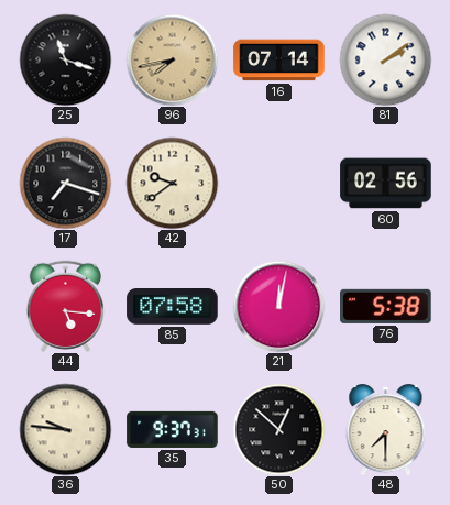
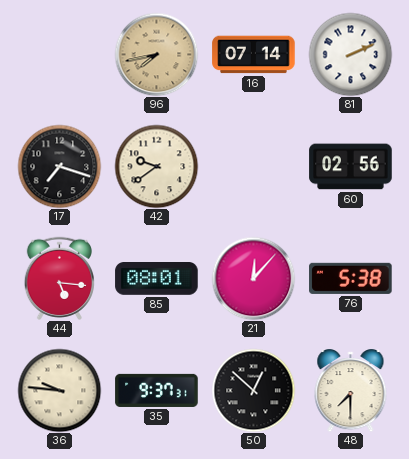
25: 11:18 -> none
81: 2:09 -> 2:11
85: 07:58 -> 08:01
21: 12:02 -> 12:07
